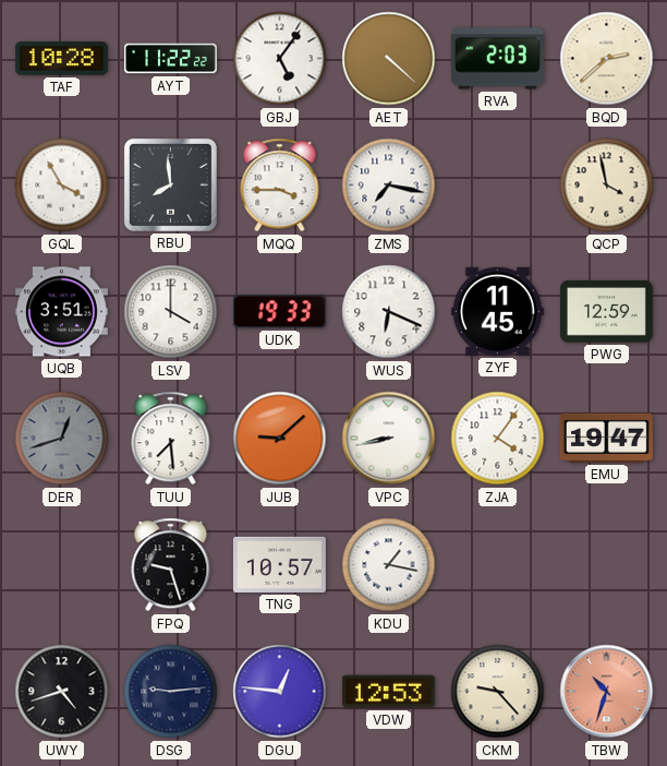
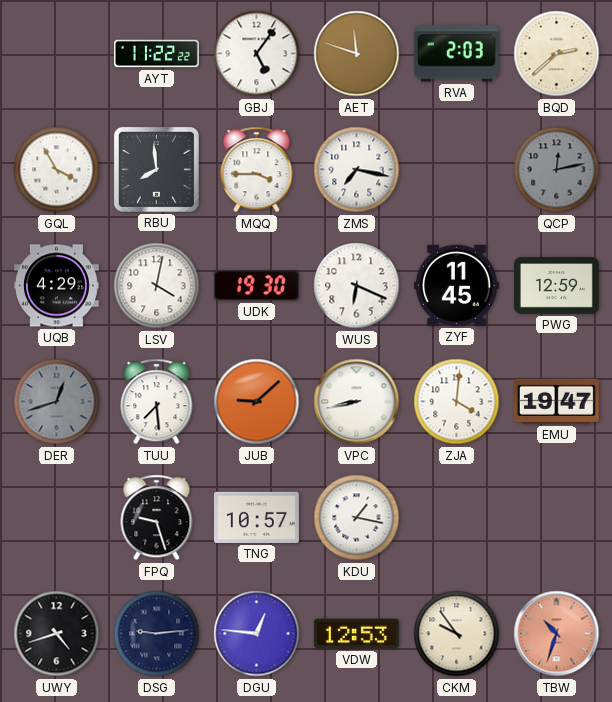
TAF: 10:28 -> none
AET: 4:22 -> 11:48
QCP: 3:58 -> 12:13
QCP dial: cream -> grey
UQB: 3:51 -> 4:29
LSV: 4:00 -> 4:02
UDK: 19:33 -> 19:30
ZJA: 4:06 -> 4:01
CKM: 9:23 -> 9:54
